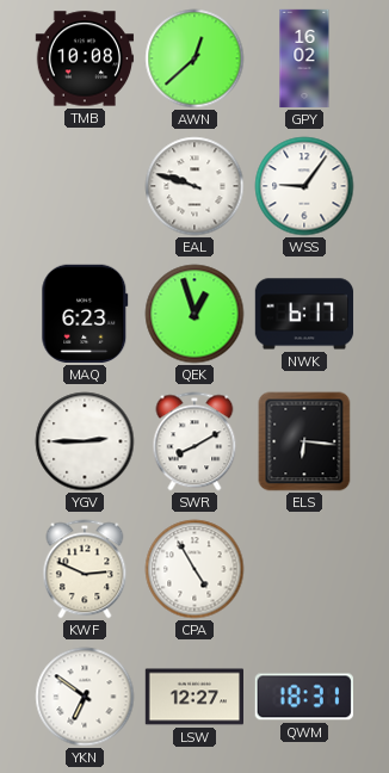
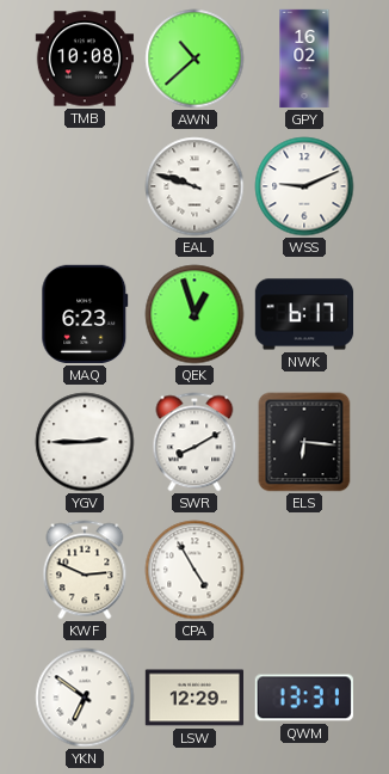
AWN: 12:38 -> 10:38
WSS: 9:06 -> 9:11
LSW: 12:27 -> 12:29
QWM: 18:31 -> 13:31
